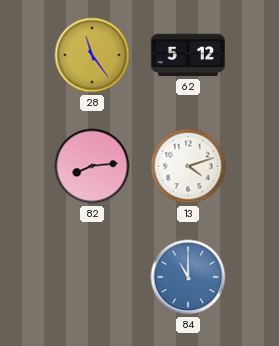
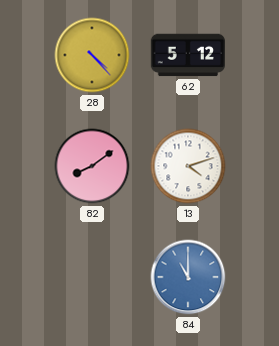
28: 11:24 -> 4:23
82: 8:14 -> 8:09
